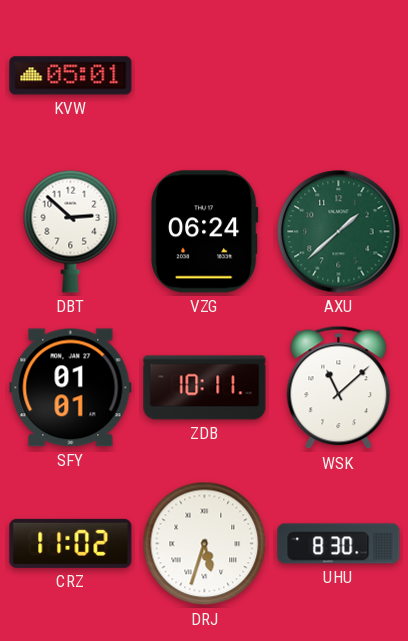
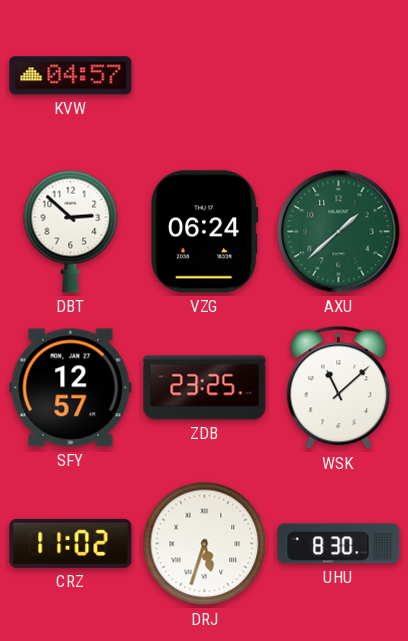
KVW: 05:01 -> 04:57
SFY: 01:01 -> 12:57
ZDB: 10:11 -> 23:25
